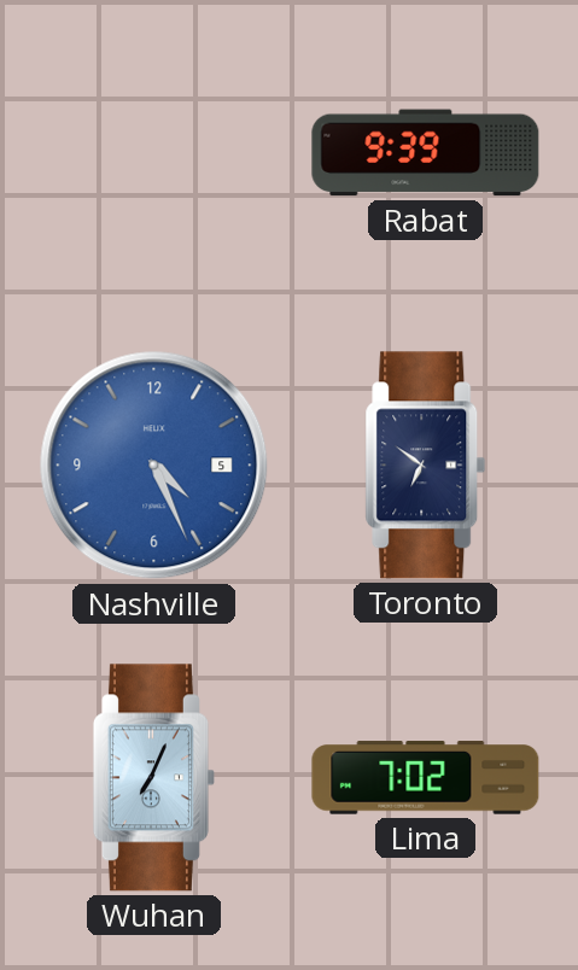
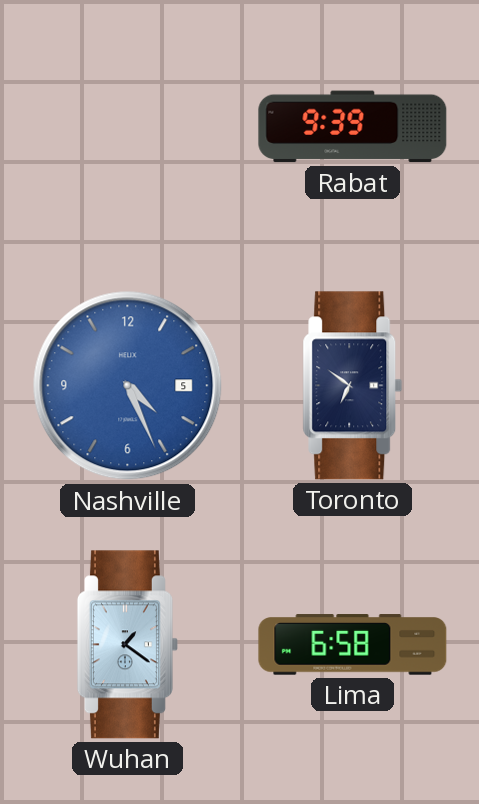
Wuhan: 7:04 -> 1:21
Lima: 7:02 -> 6:58
